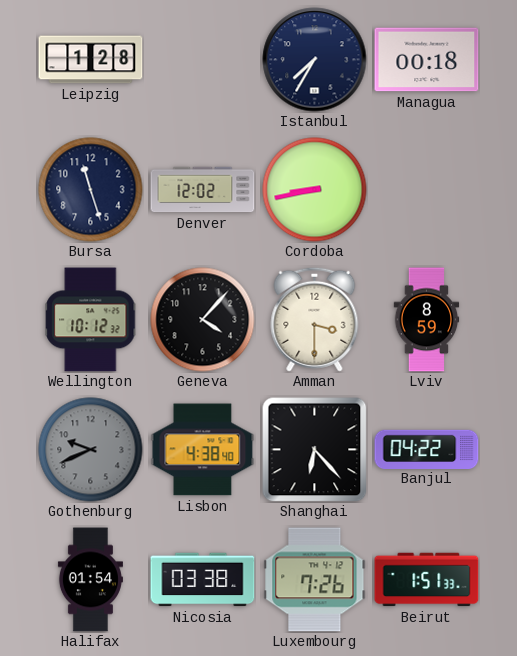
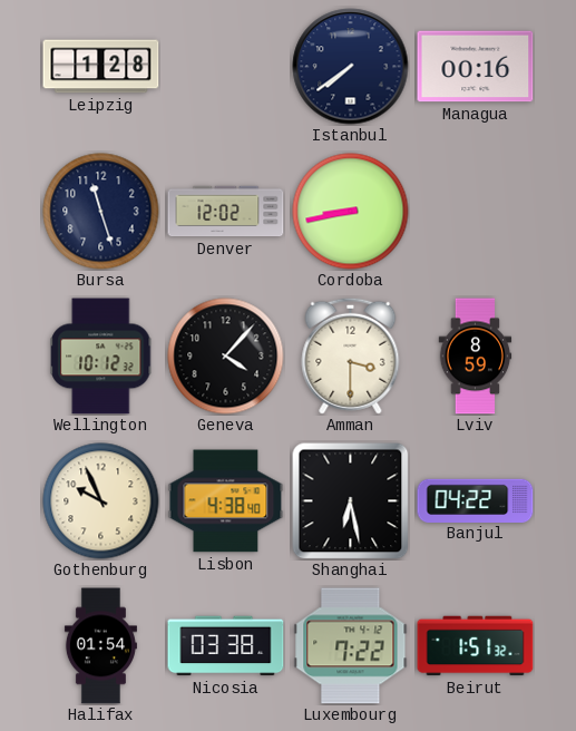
Istanbul: 7:35 -> 7:39
Managua: 00:18 -> 00:16
Gothenburg: 9:41 -> 9:56
Gothenburg dial: grey -> cream
Shanghai: 6:23 -> 6:28
Luxembourg: 7:26 -> 7:22
Beirut: 1:51:33 -> 1:51:32
